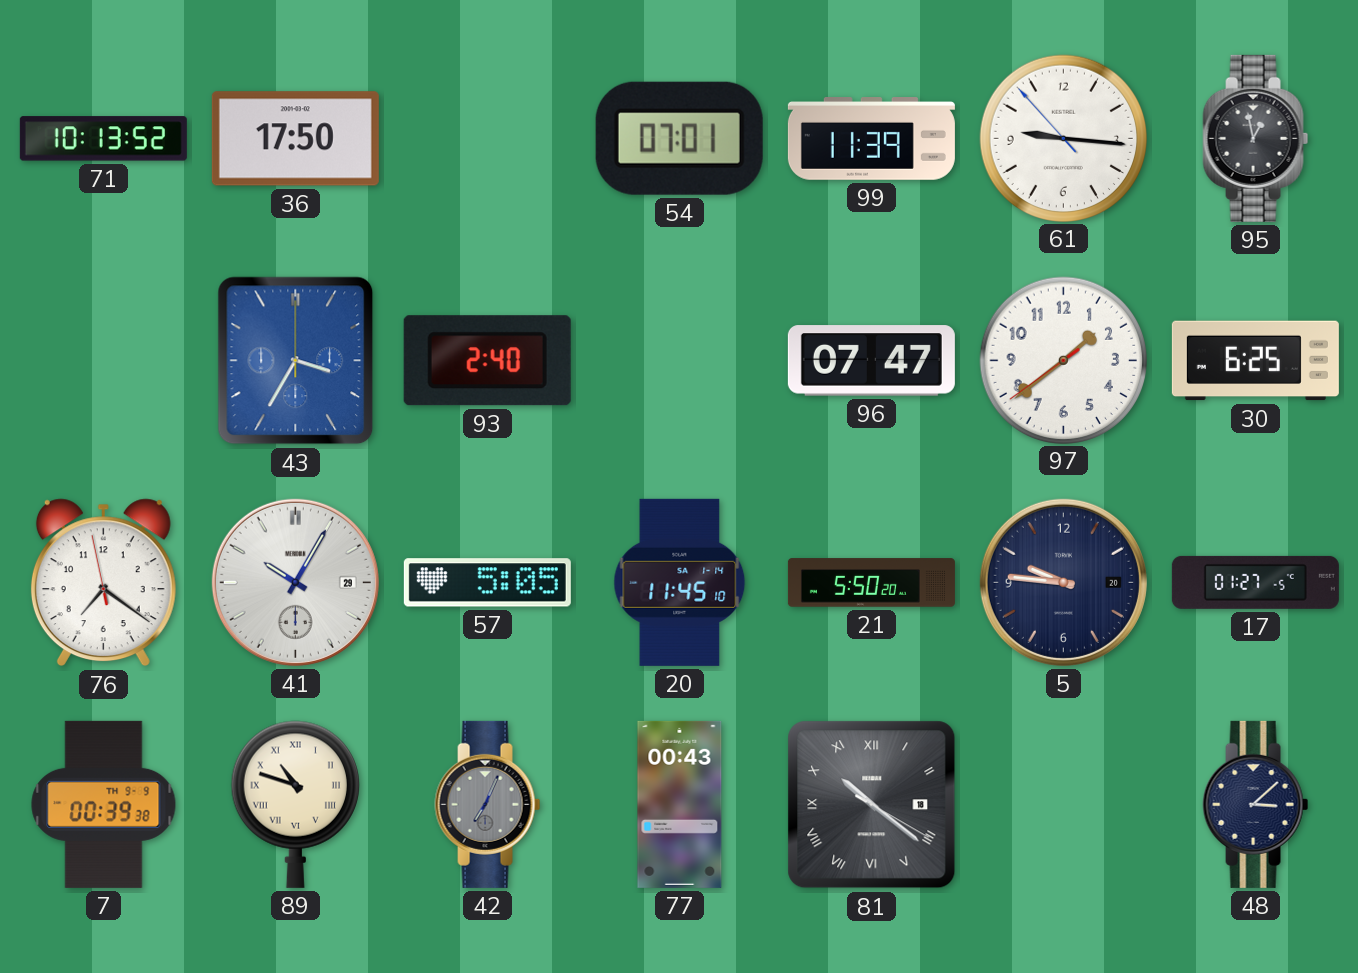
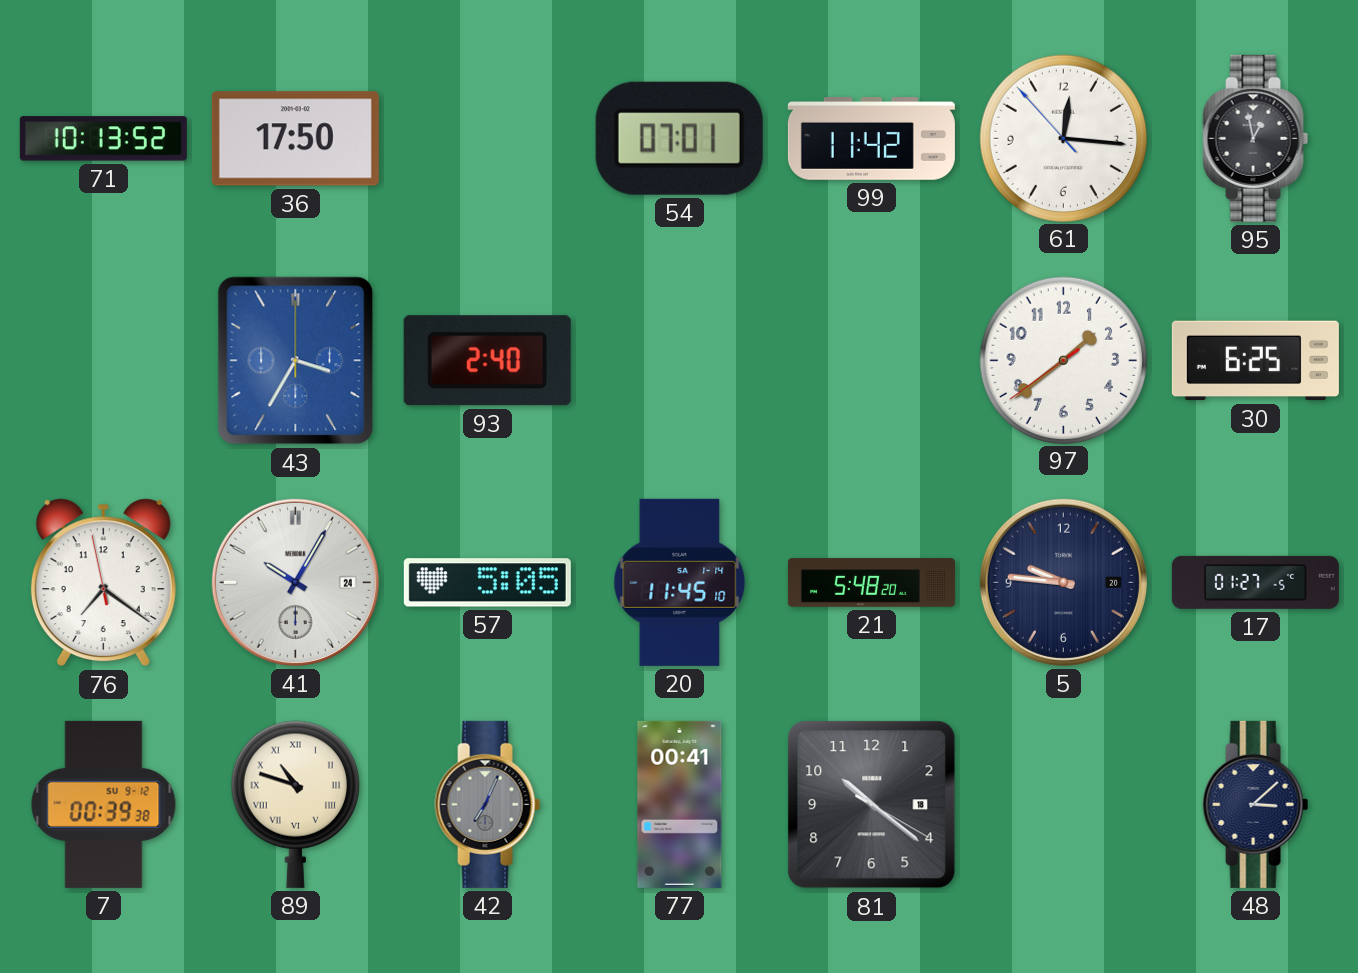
99: 11:39 -> 11:42
61: 9:15 -> 12:15
96: 07:47 -> none
41 date: 29 -> 24
21: 5:50 -> 5:48
7 date: TH 9-9 -> SU 9-12
77: 00:43 -> 00:41
81 numerals: Roman -> Arabic
